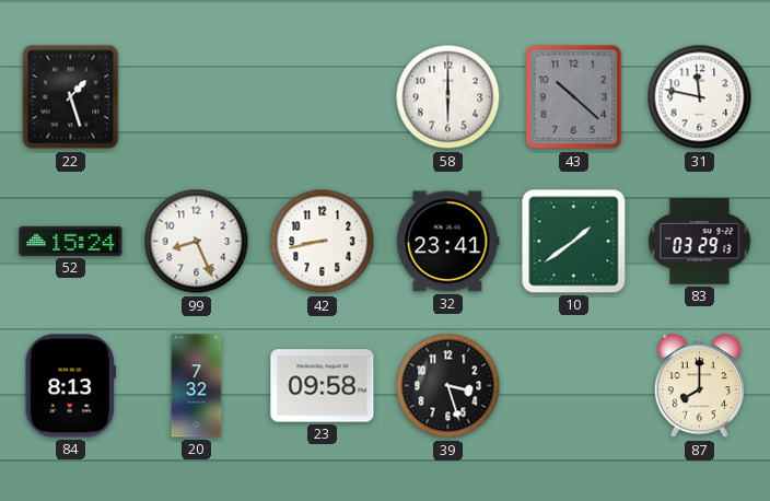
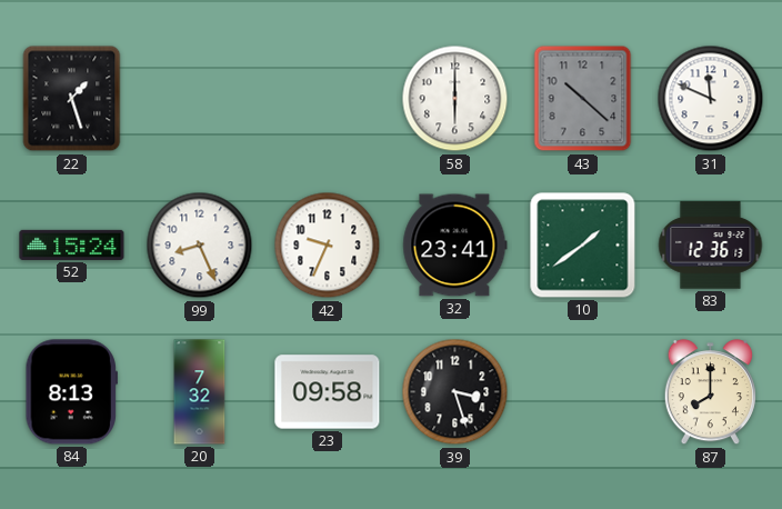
31: 11:47 -> 11:49
42: 8:43 -> 9:34
83: 03:29 -> 12:36
